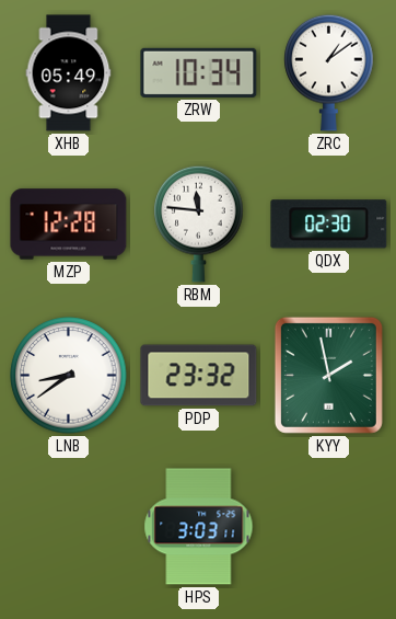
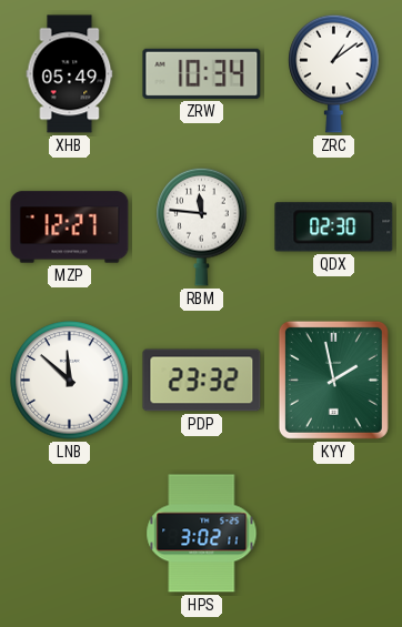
MZP: 12:28 -> 12:27
LNB: 8:39 -> 11:52
HPS: 3:03 -> 3:02
